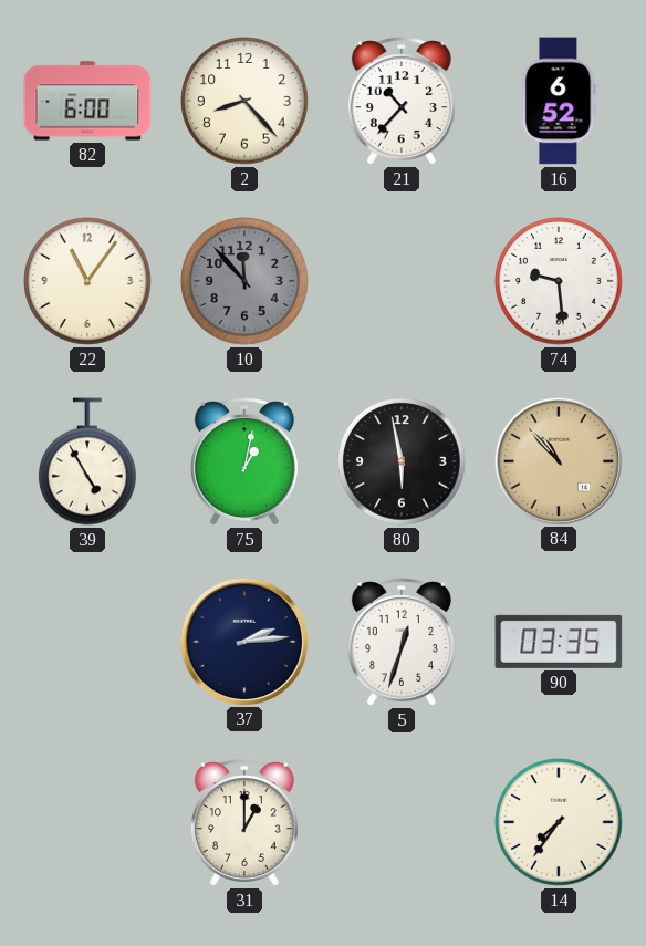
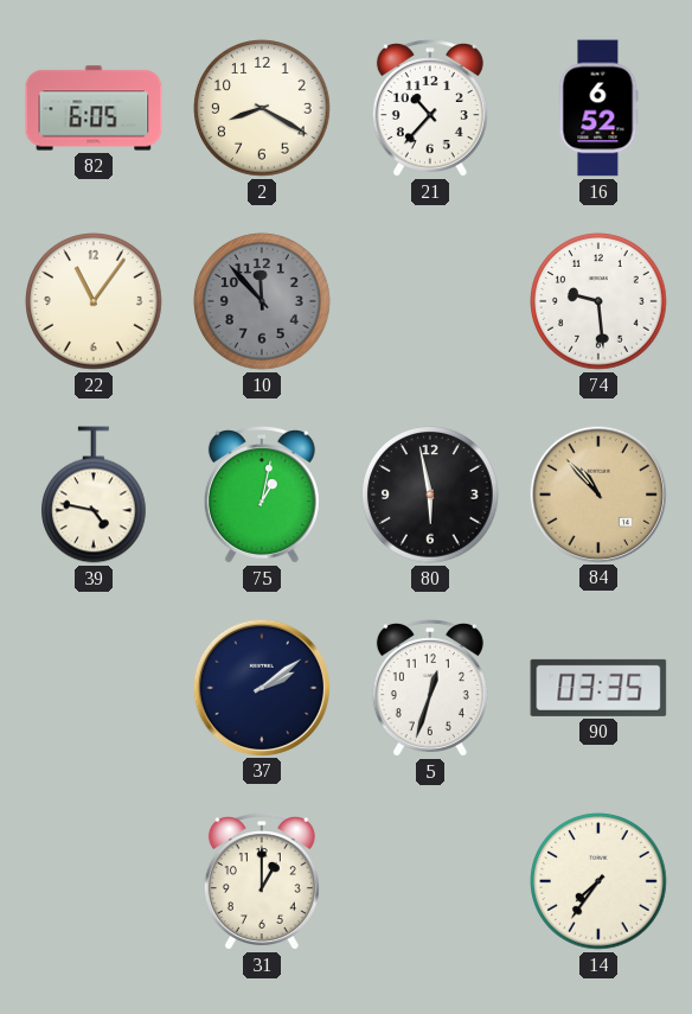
82: 6:00 -> 6:05
2: 8:23 -> 8:20
39: 4:55 -> 4:47
37: 2:14 -> 2:09
